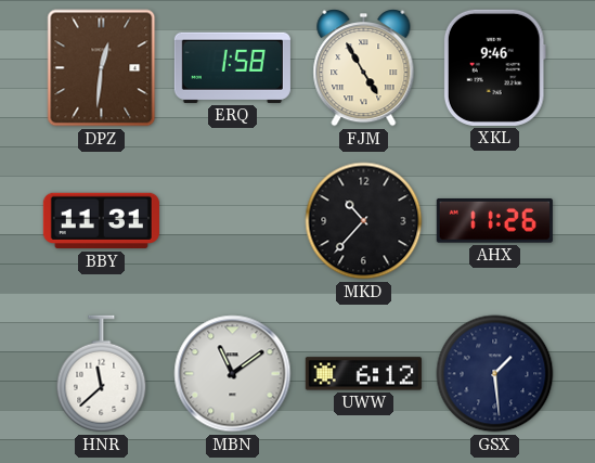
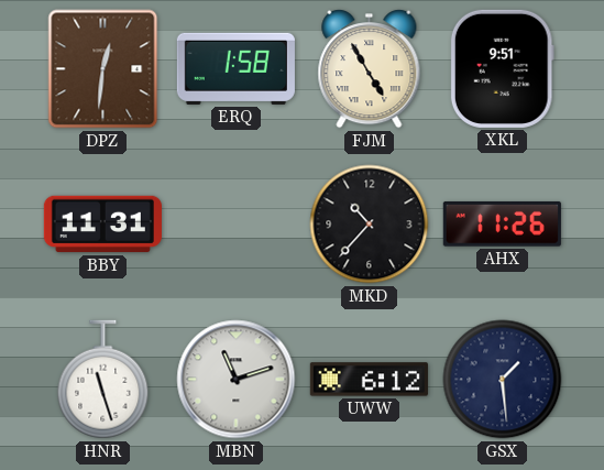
XKL: 9:46 -> 9:51
HNR: 11:38 -> 11:27
MBN: 11:09 -> 11:12
